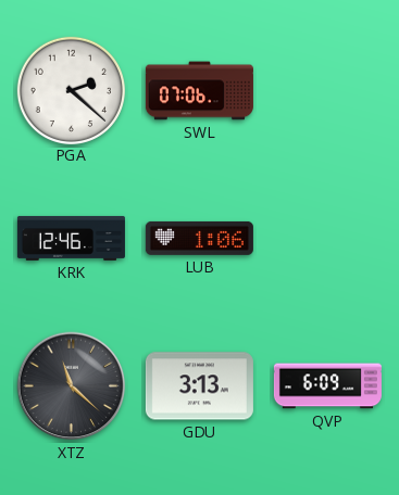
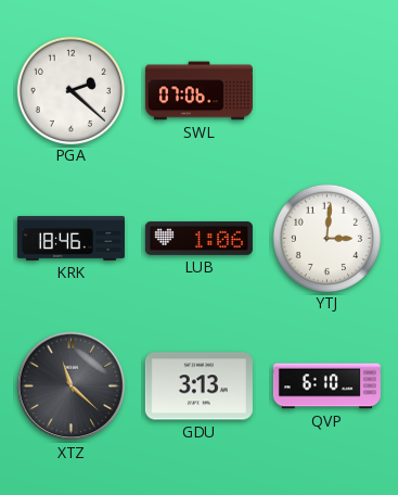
KRK: 12:46 -> 18:46
YTJ: none -> 3:01
QVP: 6:09 -> 6:10
